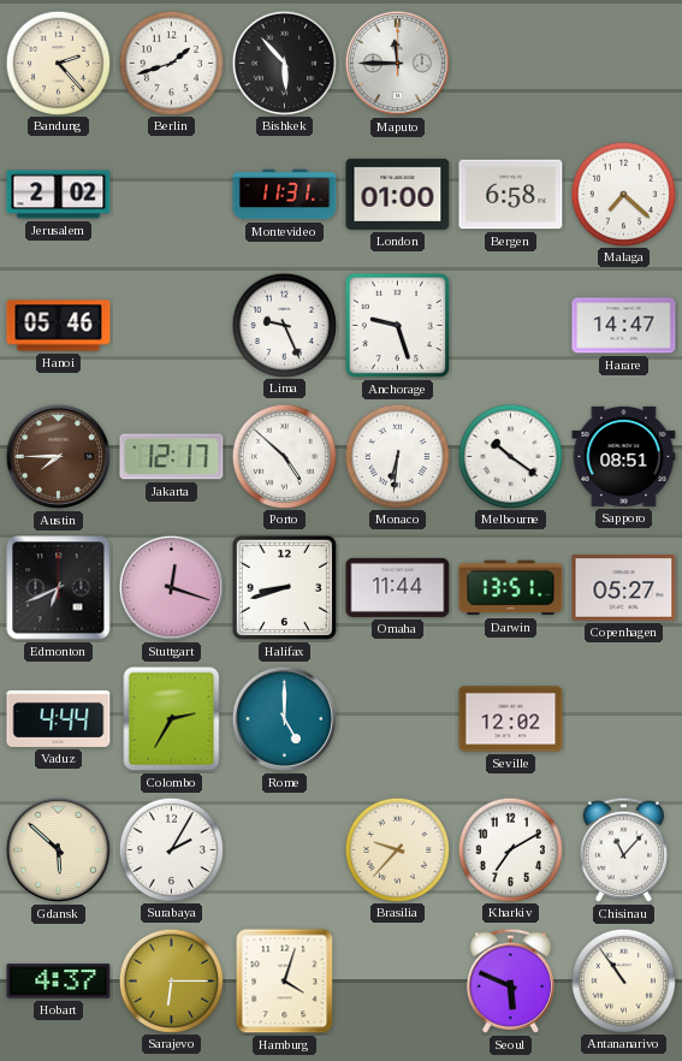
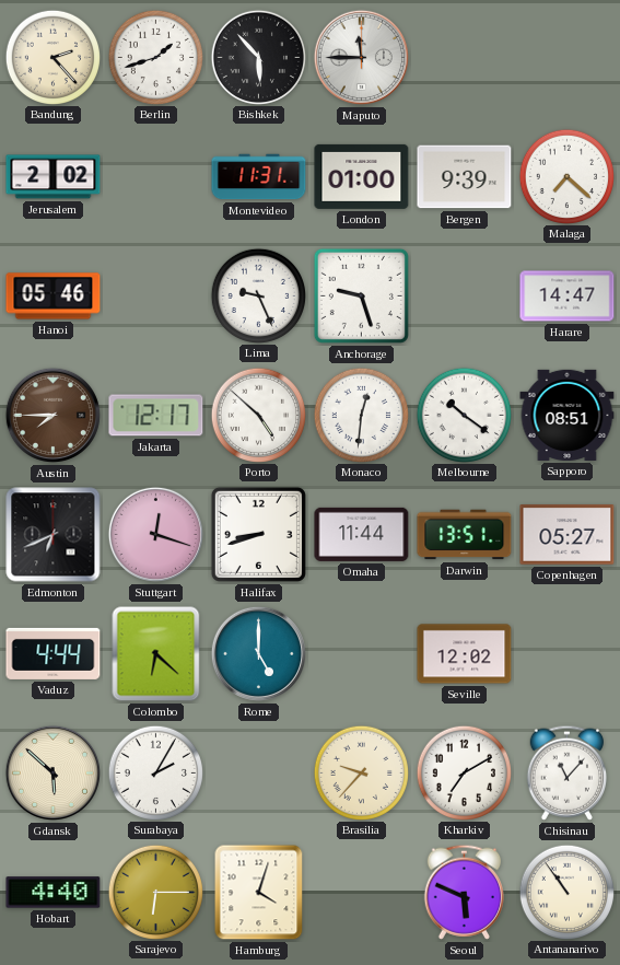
Bergen: 6:58 -> 9:39
Monaco: 6:31 -> 12:31
Colombo: 2:35 -> 6:22
Hobart: 4:37 -> 4:40
